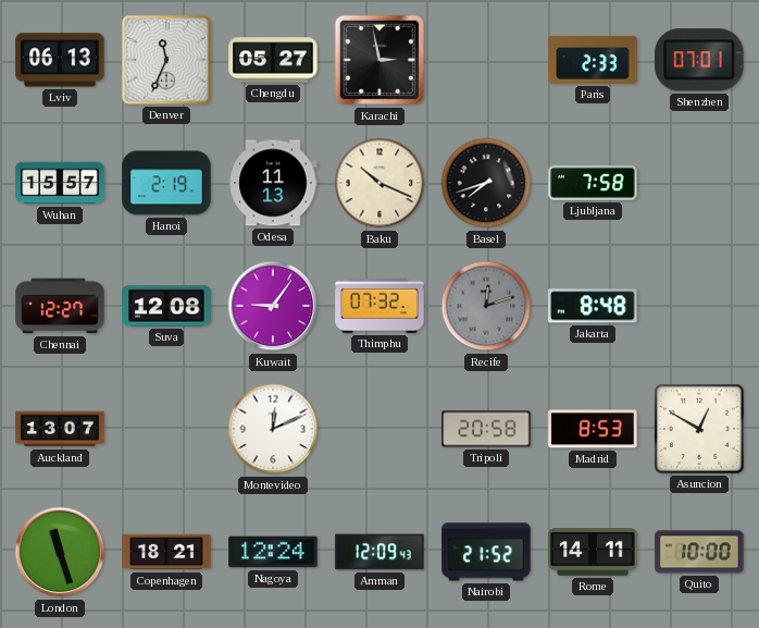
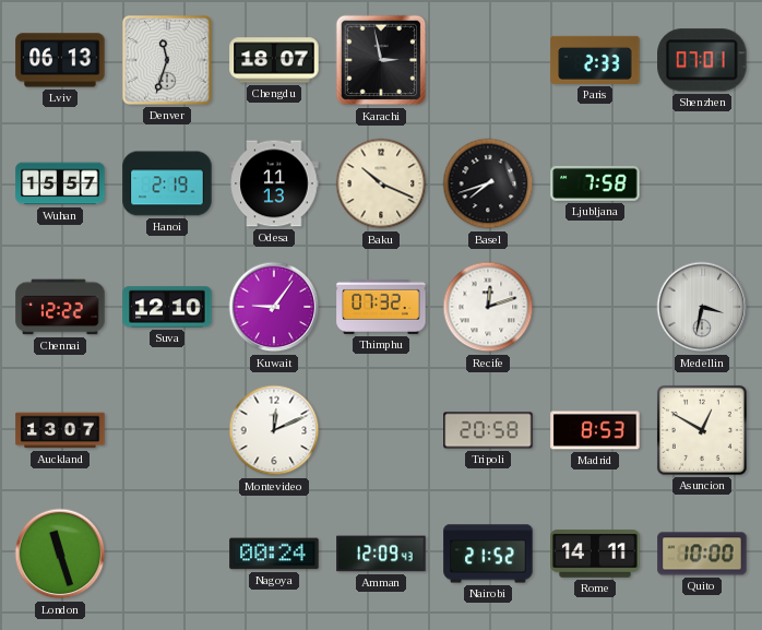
Denver: 11:34 -> 11:33
Chengdu: 05:27 -> 18:07
Chennai: 12:27 -> 12:22
Suva: 12:08 -> 12:10
Recife dial: grey -> white
Jakarta: 8:48 -> none
Medellin: none -> 3:32
Copenhagen: 18:21 -> none
Nagoya: 12:24 -> 00:24
